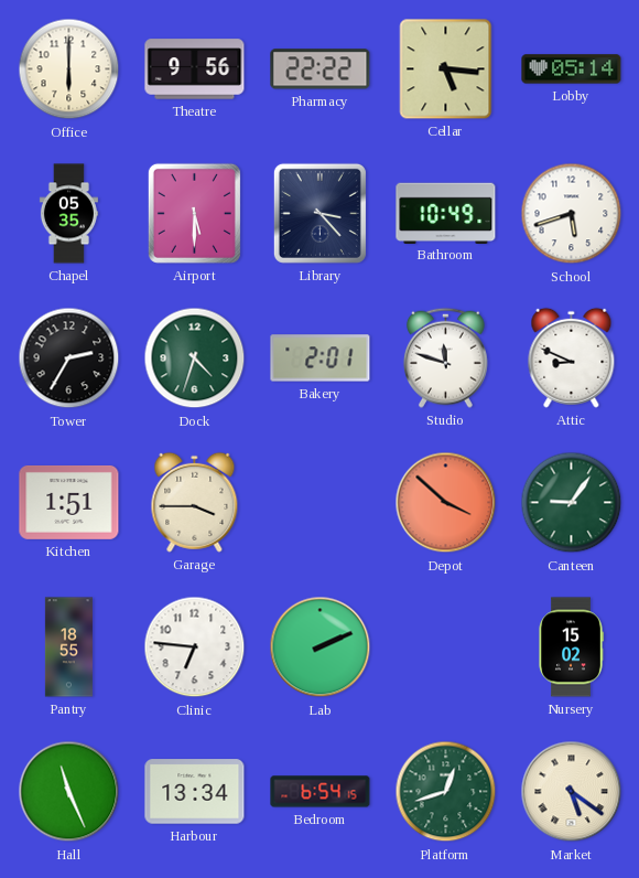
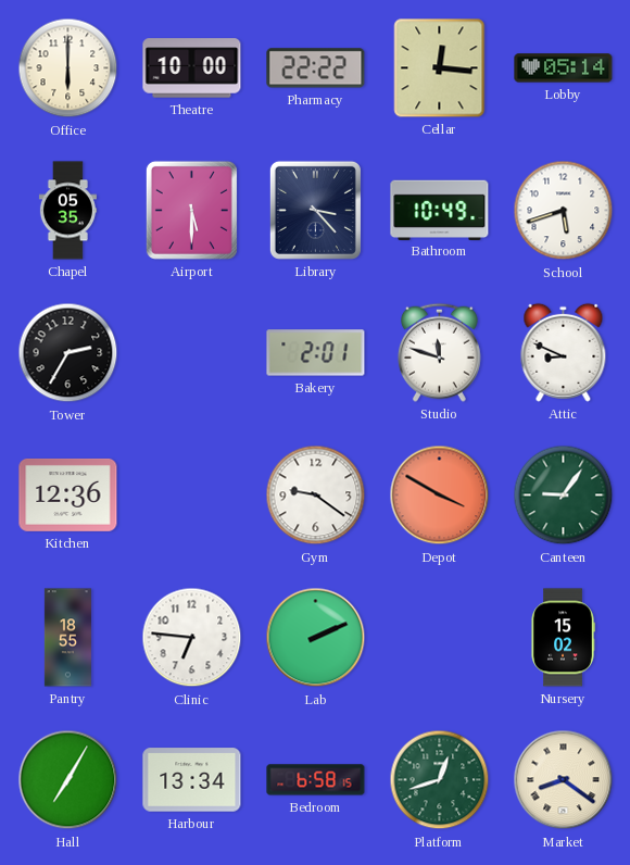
Theatre: 9:56 -> 10:00
Cellar: 5:16 -> 12:16
Dock: 4:33 -> none
Kitchen: 1:51 -> 12:36
Garage: 3:45 -> none
Gym: none -> 9:21
Depot: 3:52 -> 3:50
Hall: 11:26 -> 7:05
Bedroom: 6:54 -> 6:58
Market: 5:21 -> 8:21
